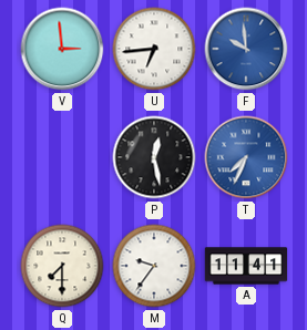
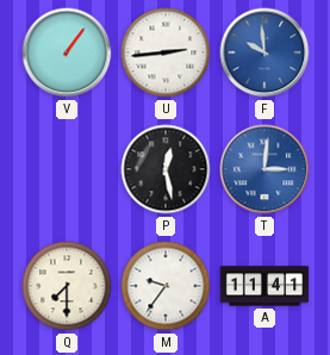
V: 2:59 -> 1:06
U: 6:44 -> 2:44
T: 7:34 -> 3:01
